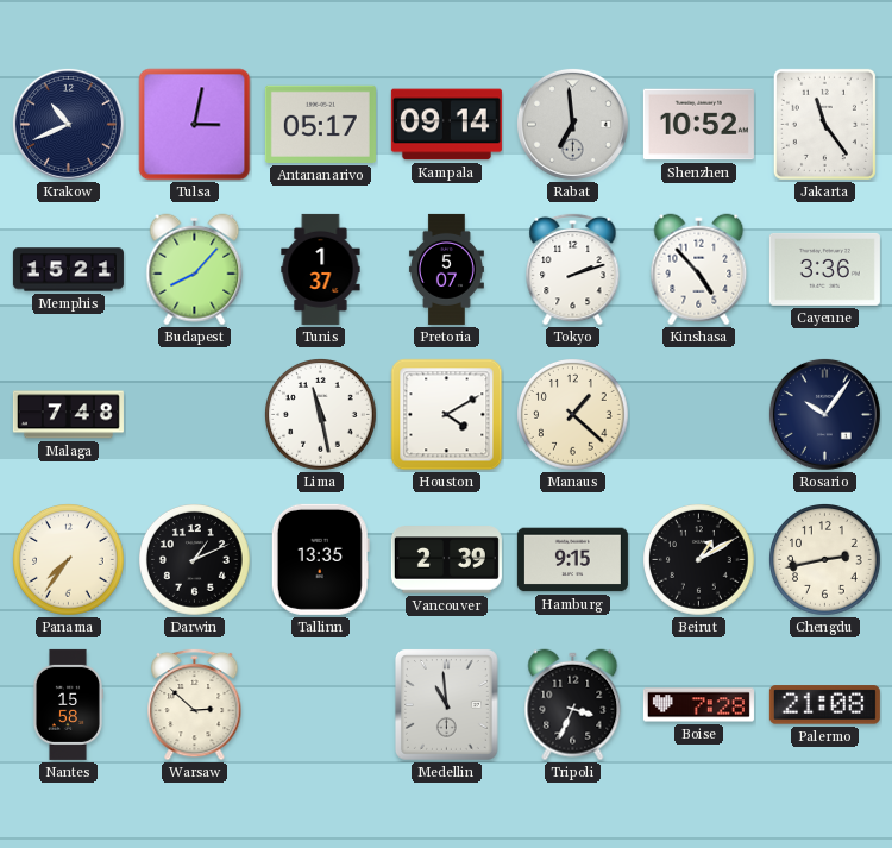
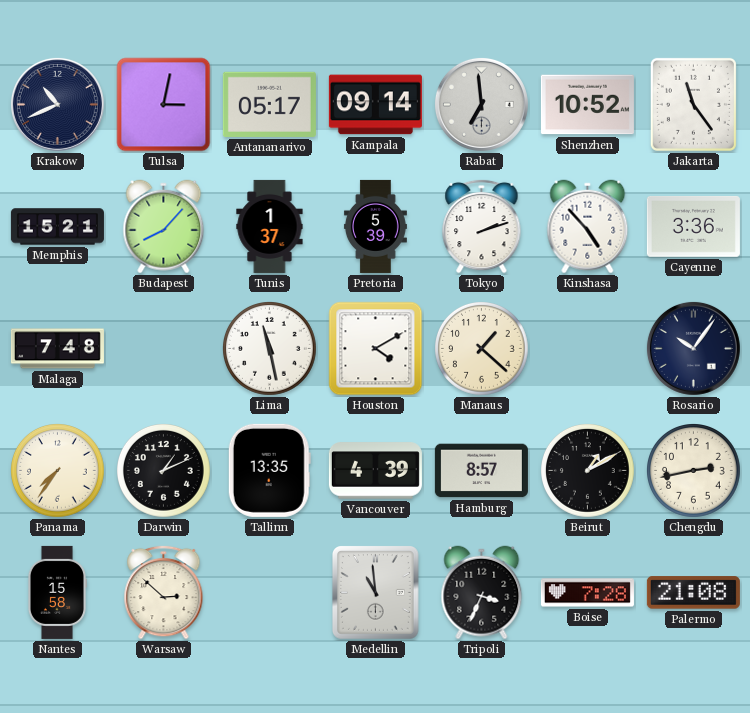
Pretoria: 5:07 -> 5:39
Vancouver: 2:39 -> 4:39
Hamburg: 9:15 -> 8:57
